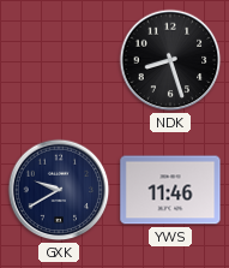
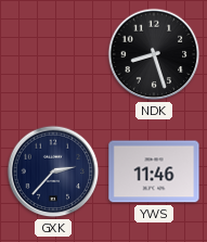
GXK: 9:40 -> 2:37
